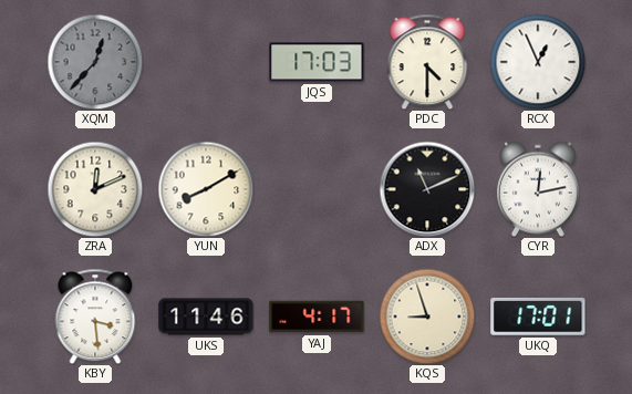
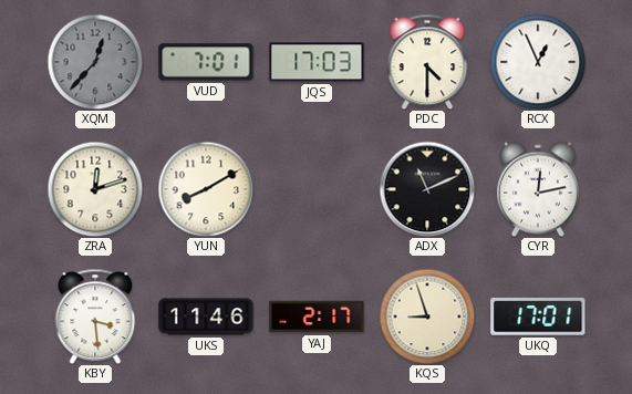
VUD: none -> 7:01
ZRA: 12:11 -> 12:12
YAJ: 4:17 -> 2:17
